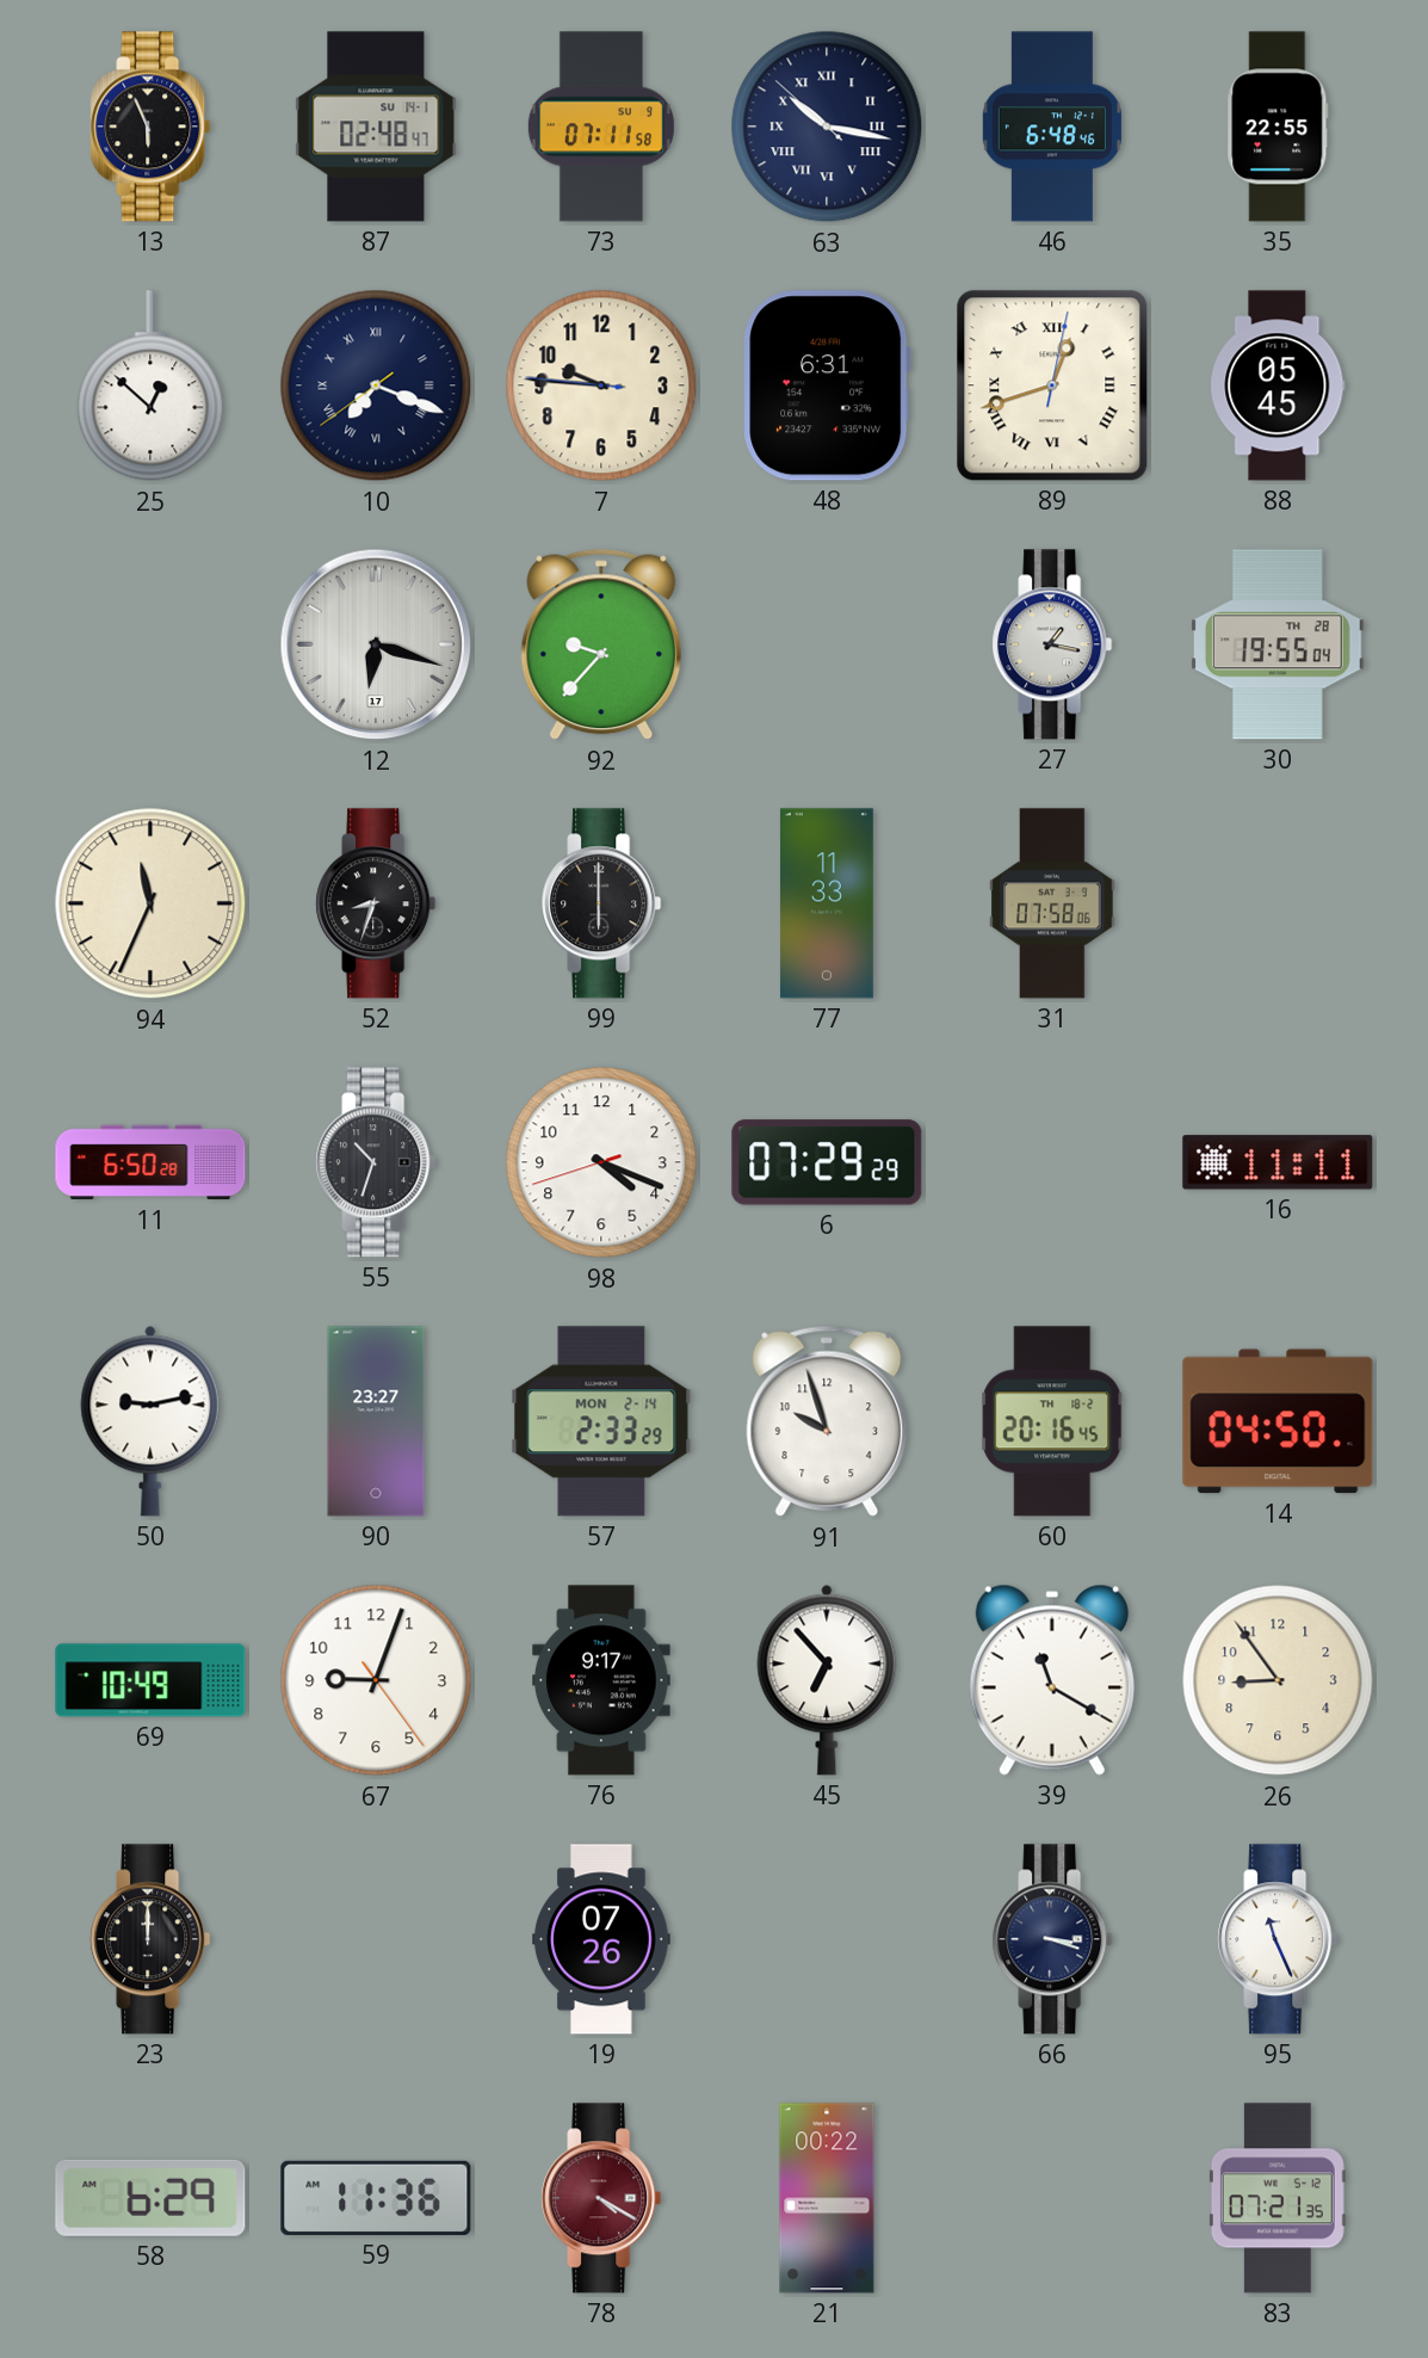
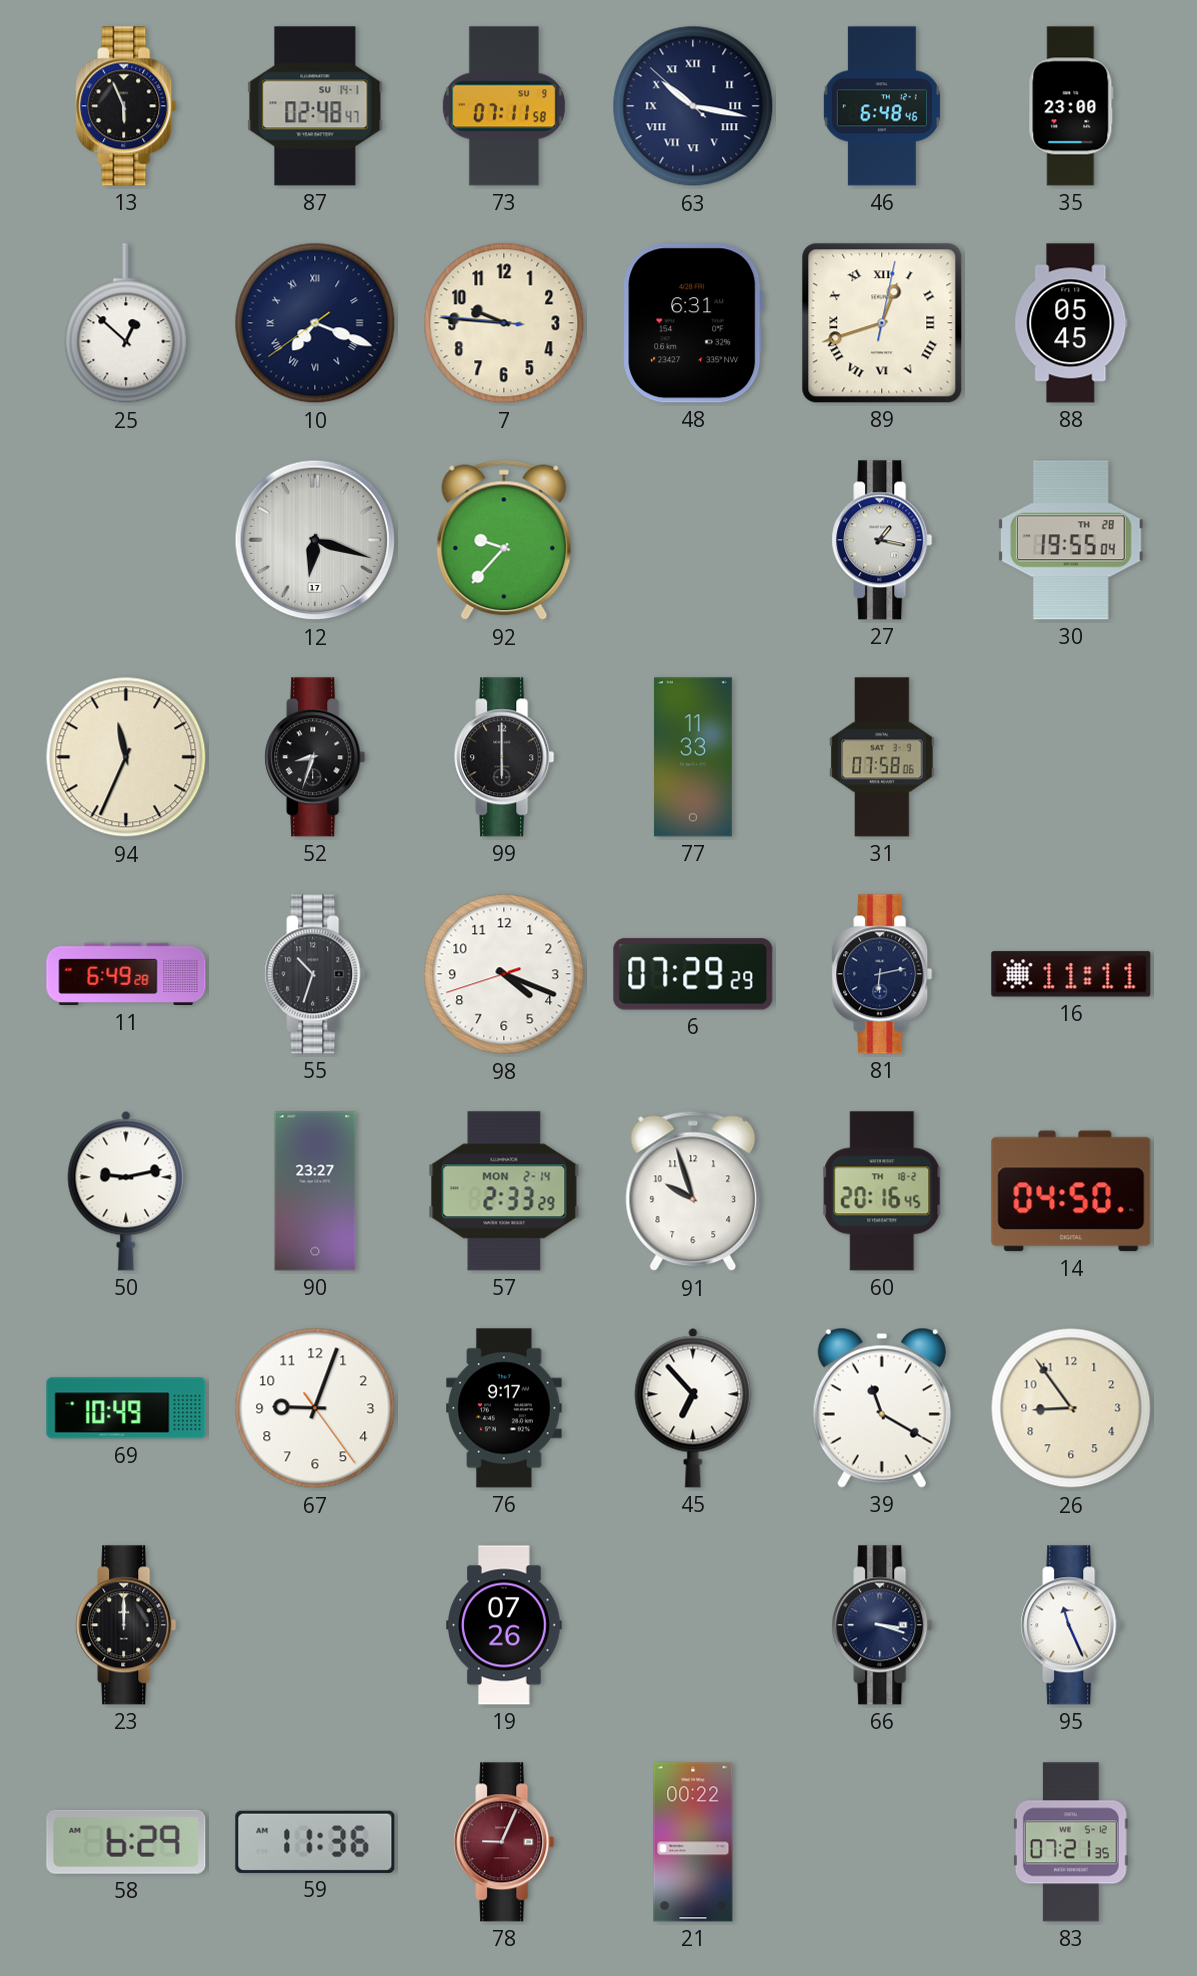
35: 22:55 -> 23:00
11: 6:50 -> 6:49
81: none -> 6:13
78: 4:20 -> 9:04
